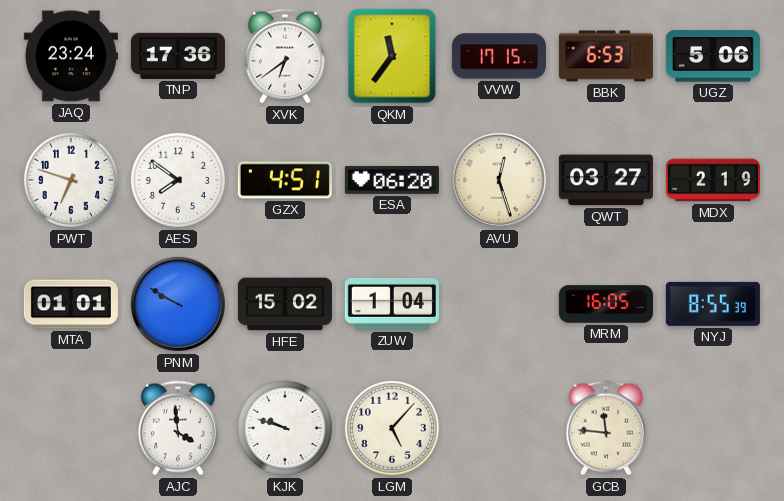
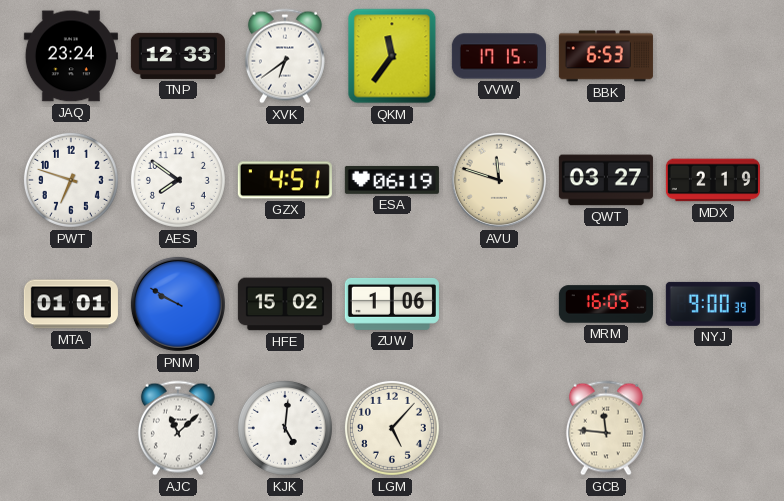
TNP: 17:36 -> 12:33
UGZ: 5:06 -> none
ESA: 06:20 -> 06:19
AVU: 12:27 -> 11:48
ZUW: 1:04 -> 1:06
NYJ: 8:55 -> 9:00
AJC: 3:59 -> 11:08
KJK: 9:48 -> 5:01
